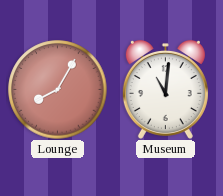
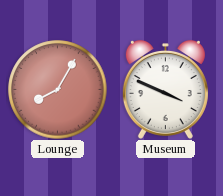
Museum: 11:01 -> 3:49
